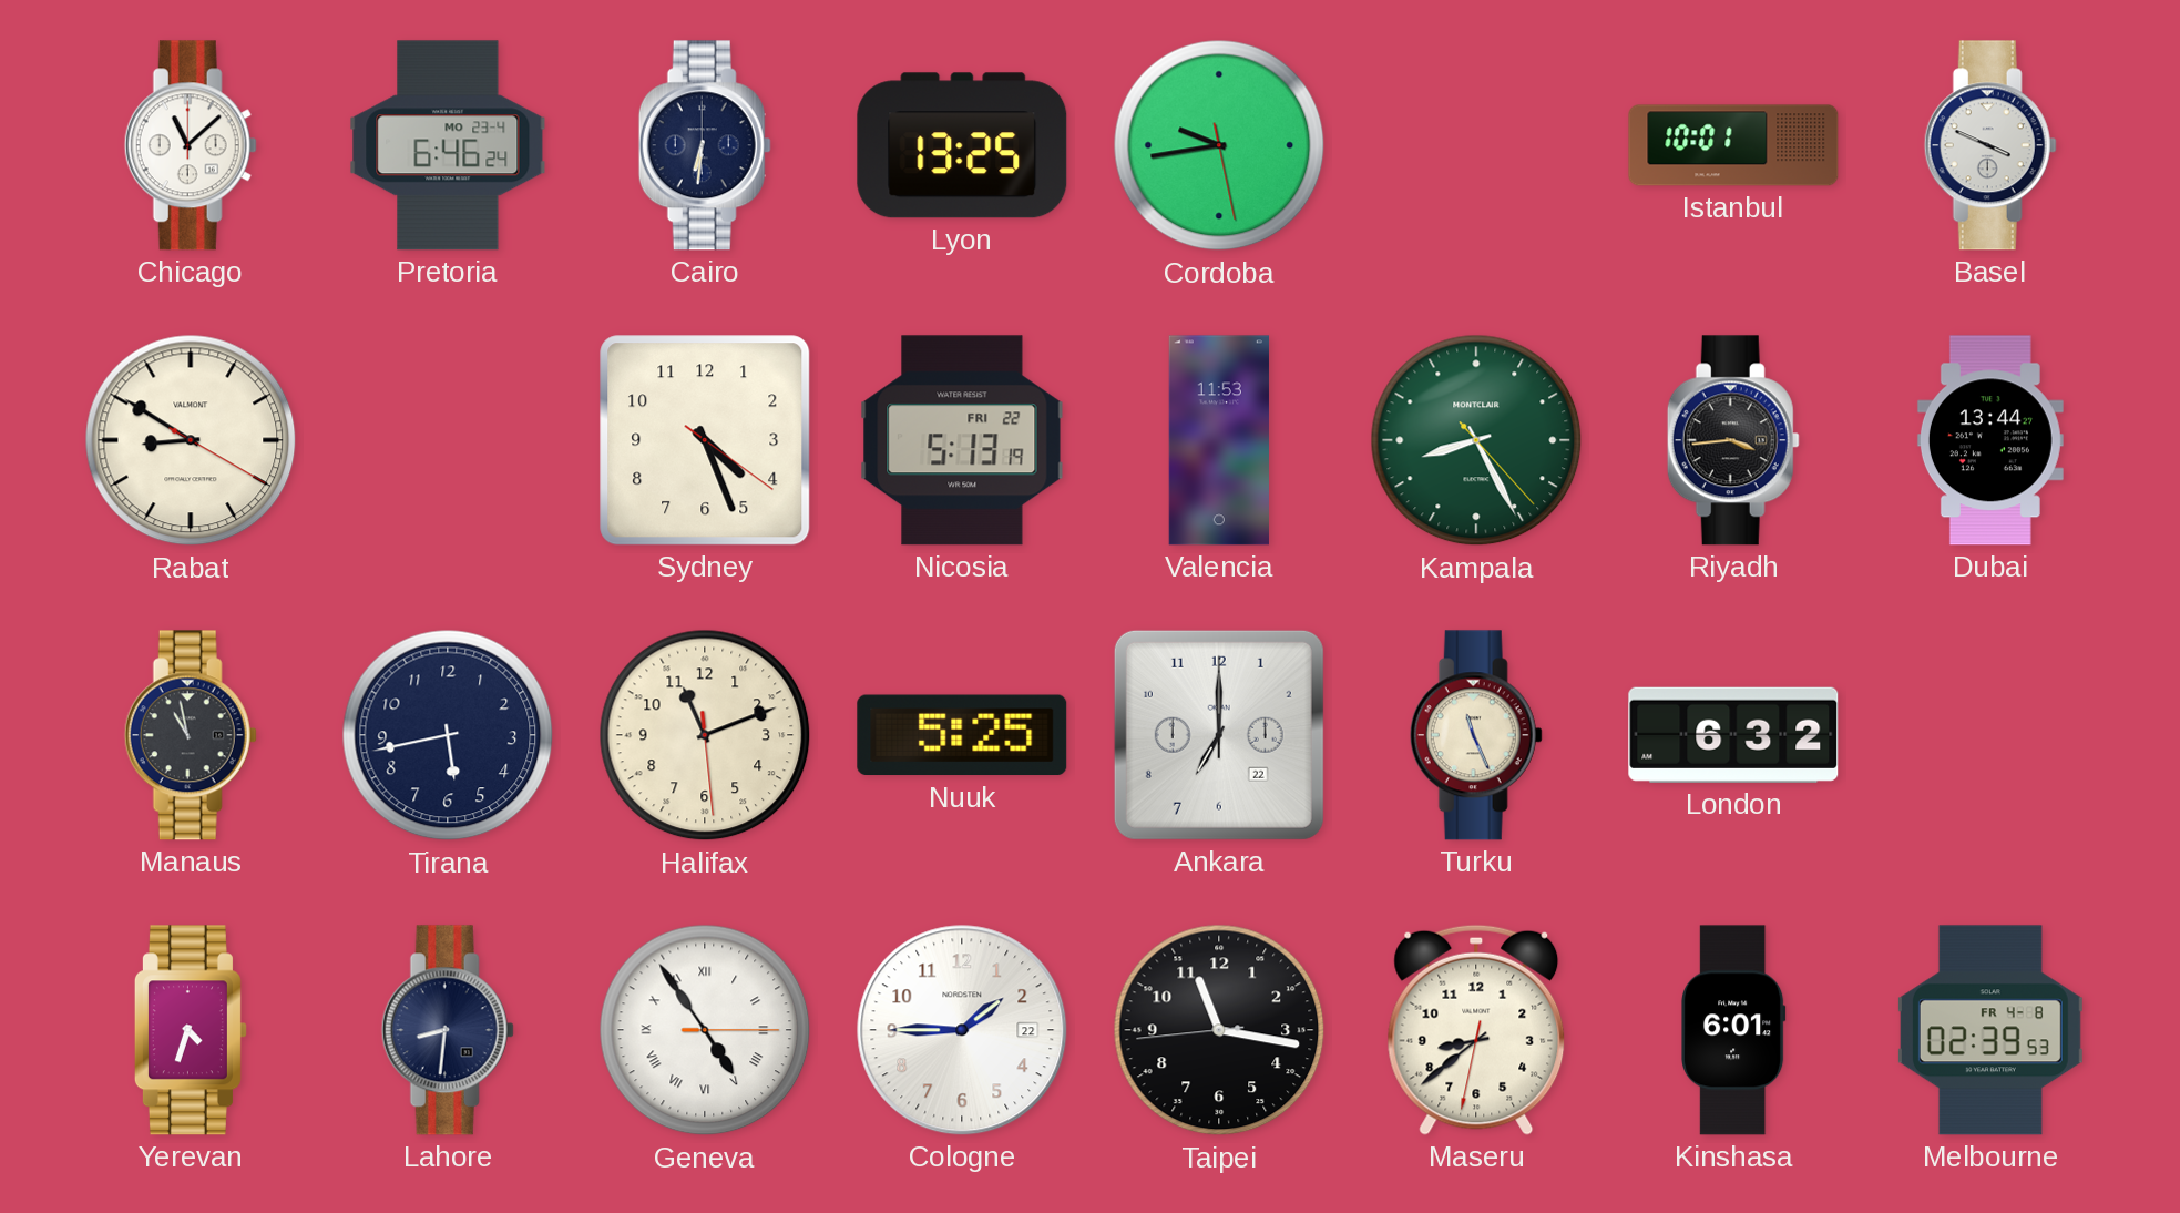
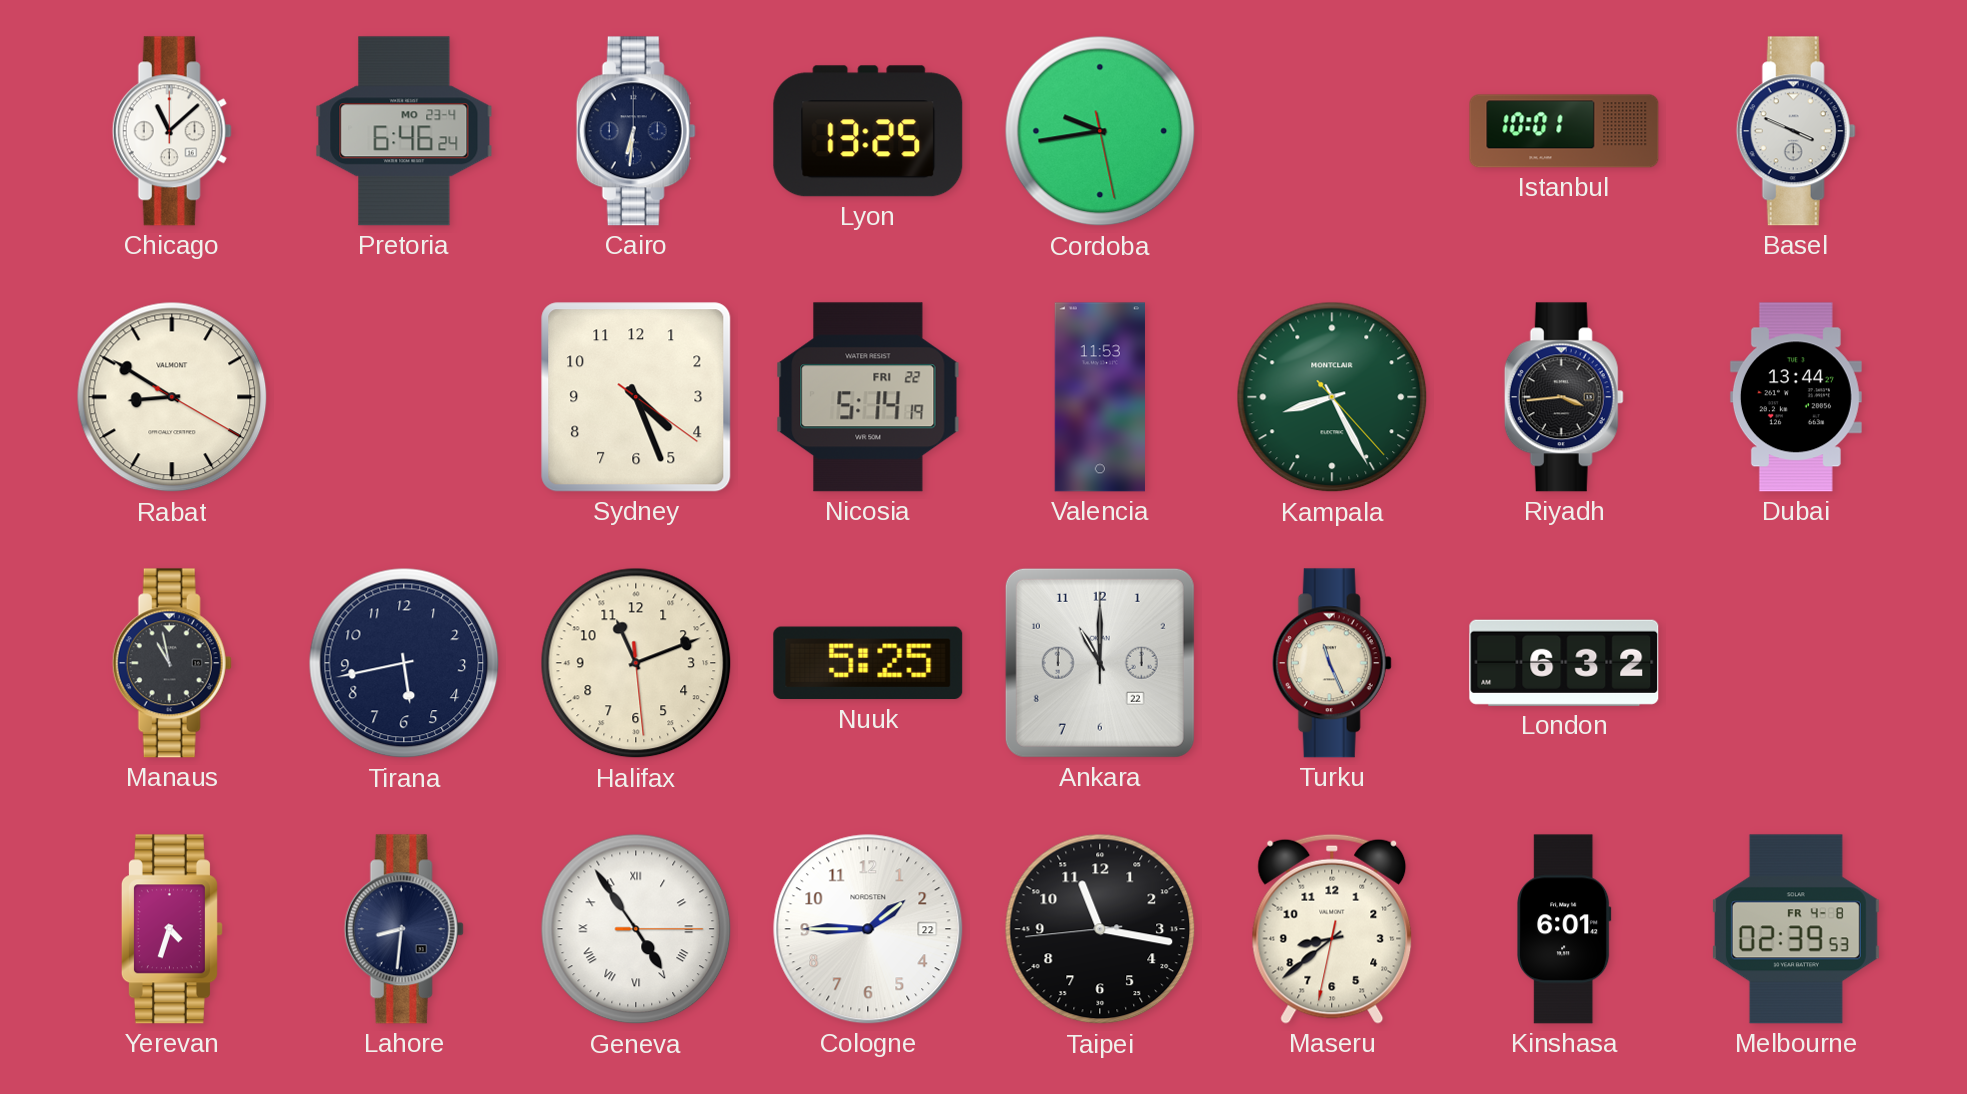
Nicosia: 5:13 -> 5:14
Ankara: 7:00 -> 11:00
